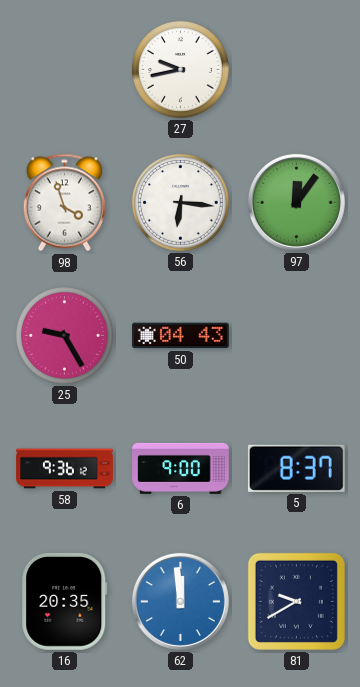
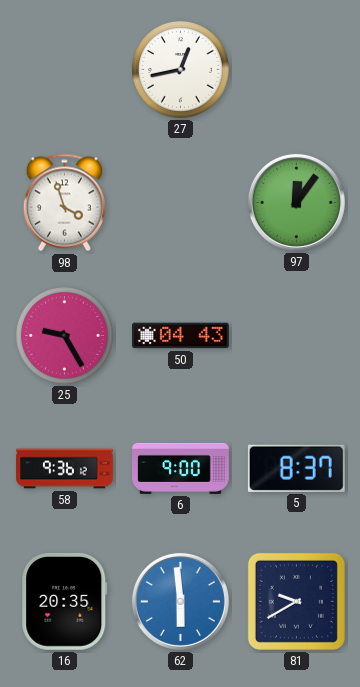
27: 9:43 -> 12:43
56: 6:16 -> none
62: 11:59 -> 5:59
